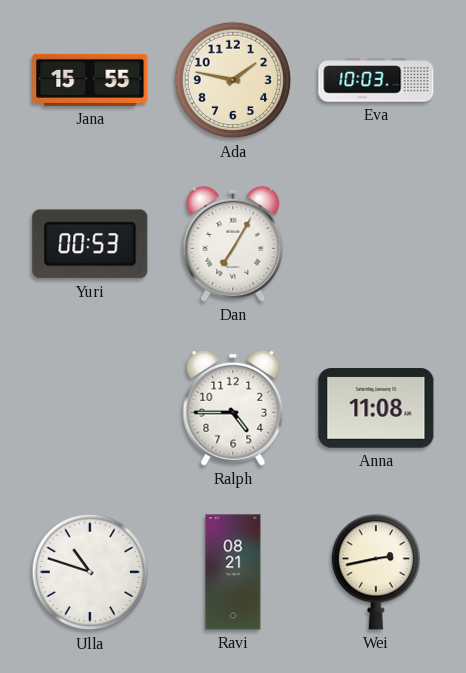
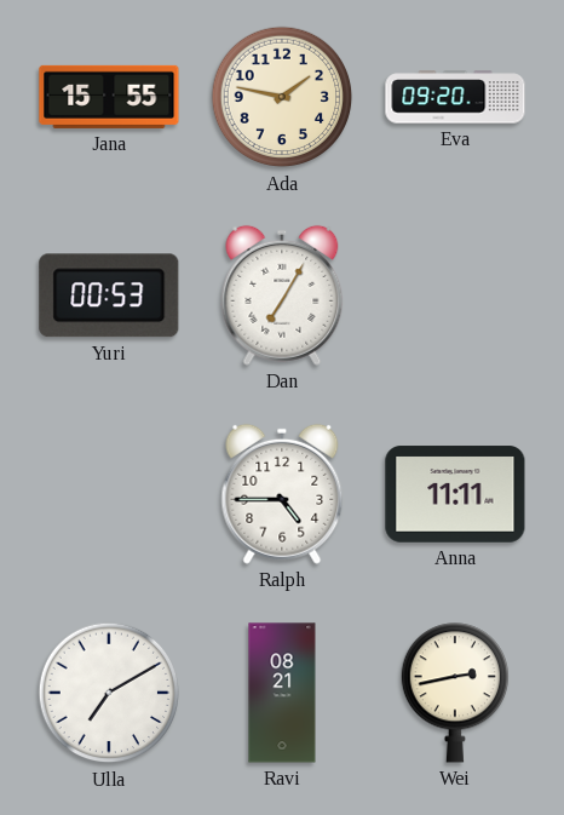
Eva: 10:03 -> 09:20
Anna: 11:08 -> 11:11
Ulla: 10:48 -> 7:10
